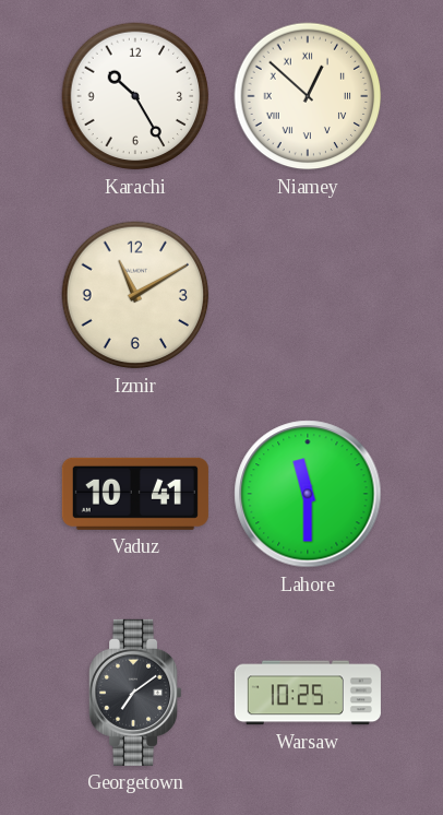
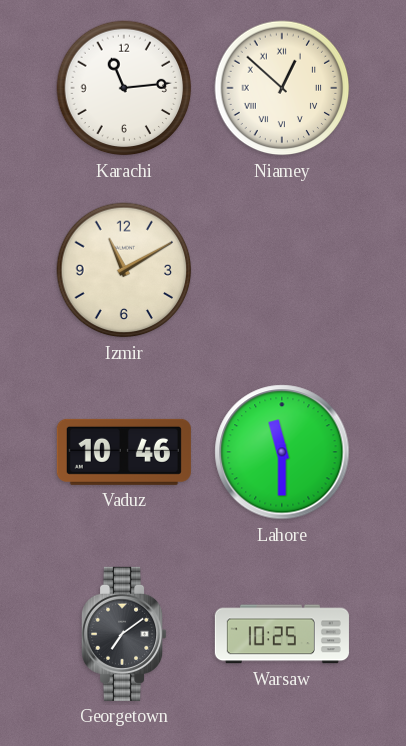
Karachi: 10:25 -> 11:14
Vaduz: 10:41 -> 10:46
